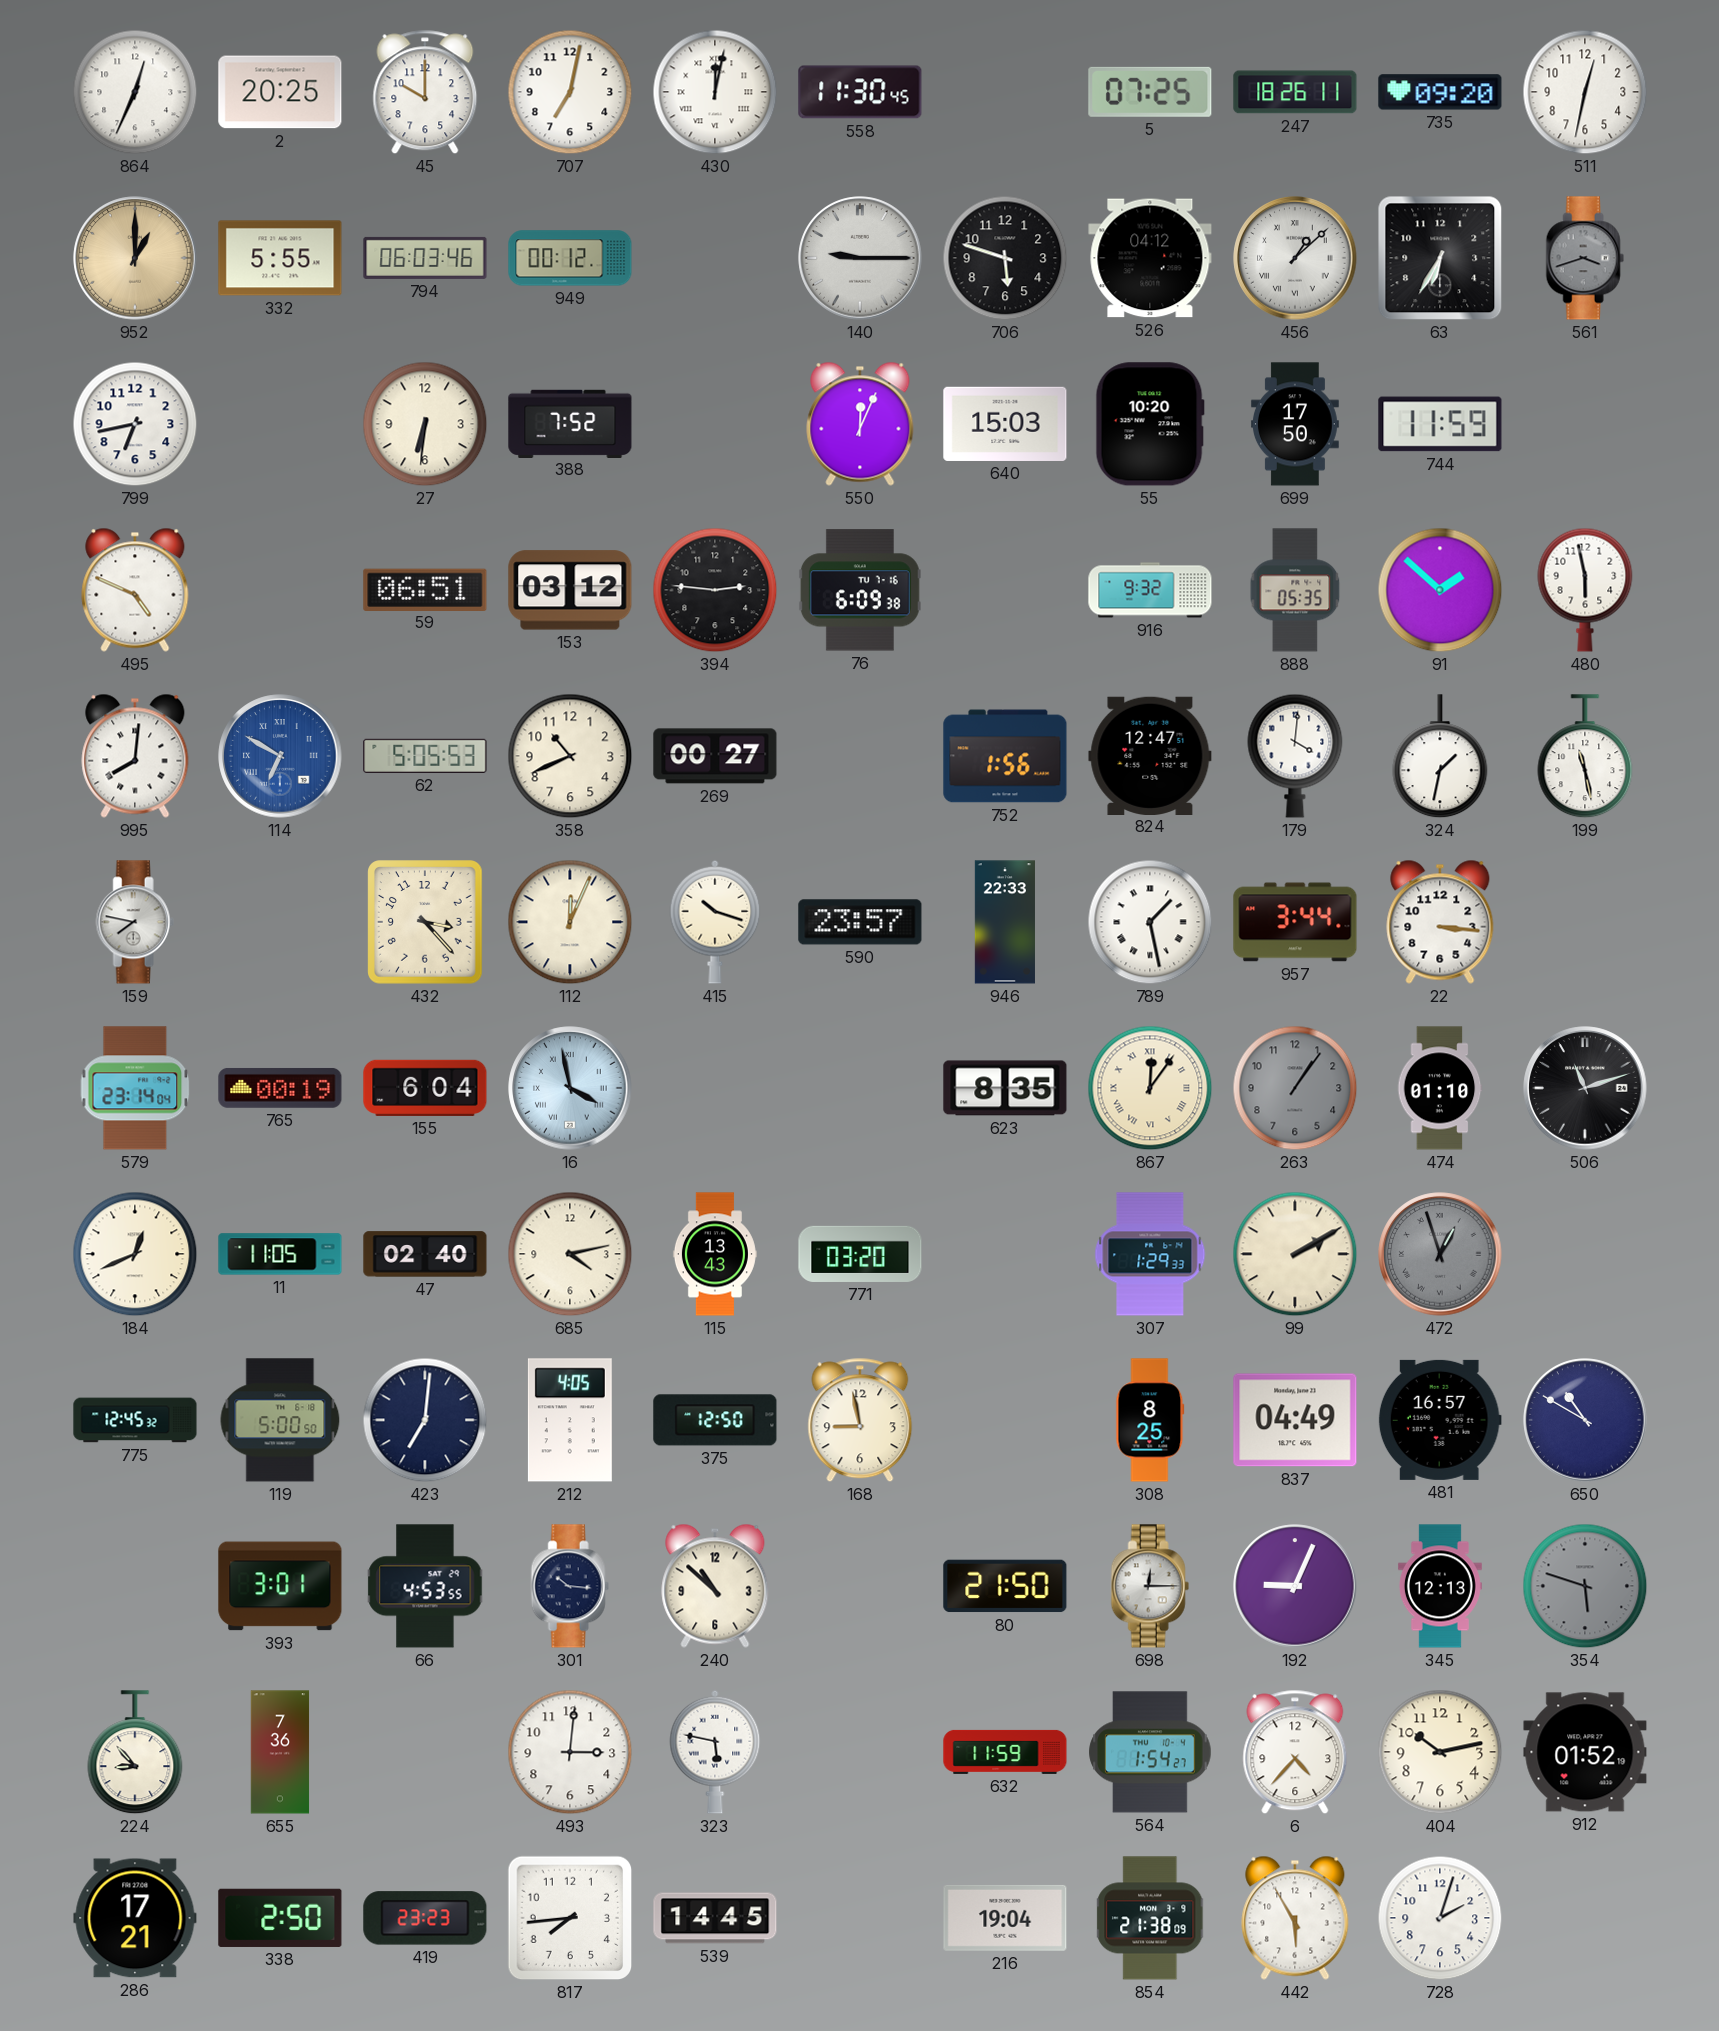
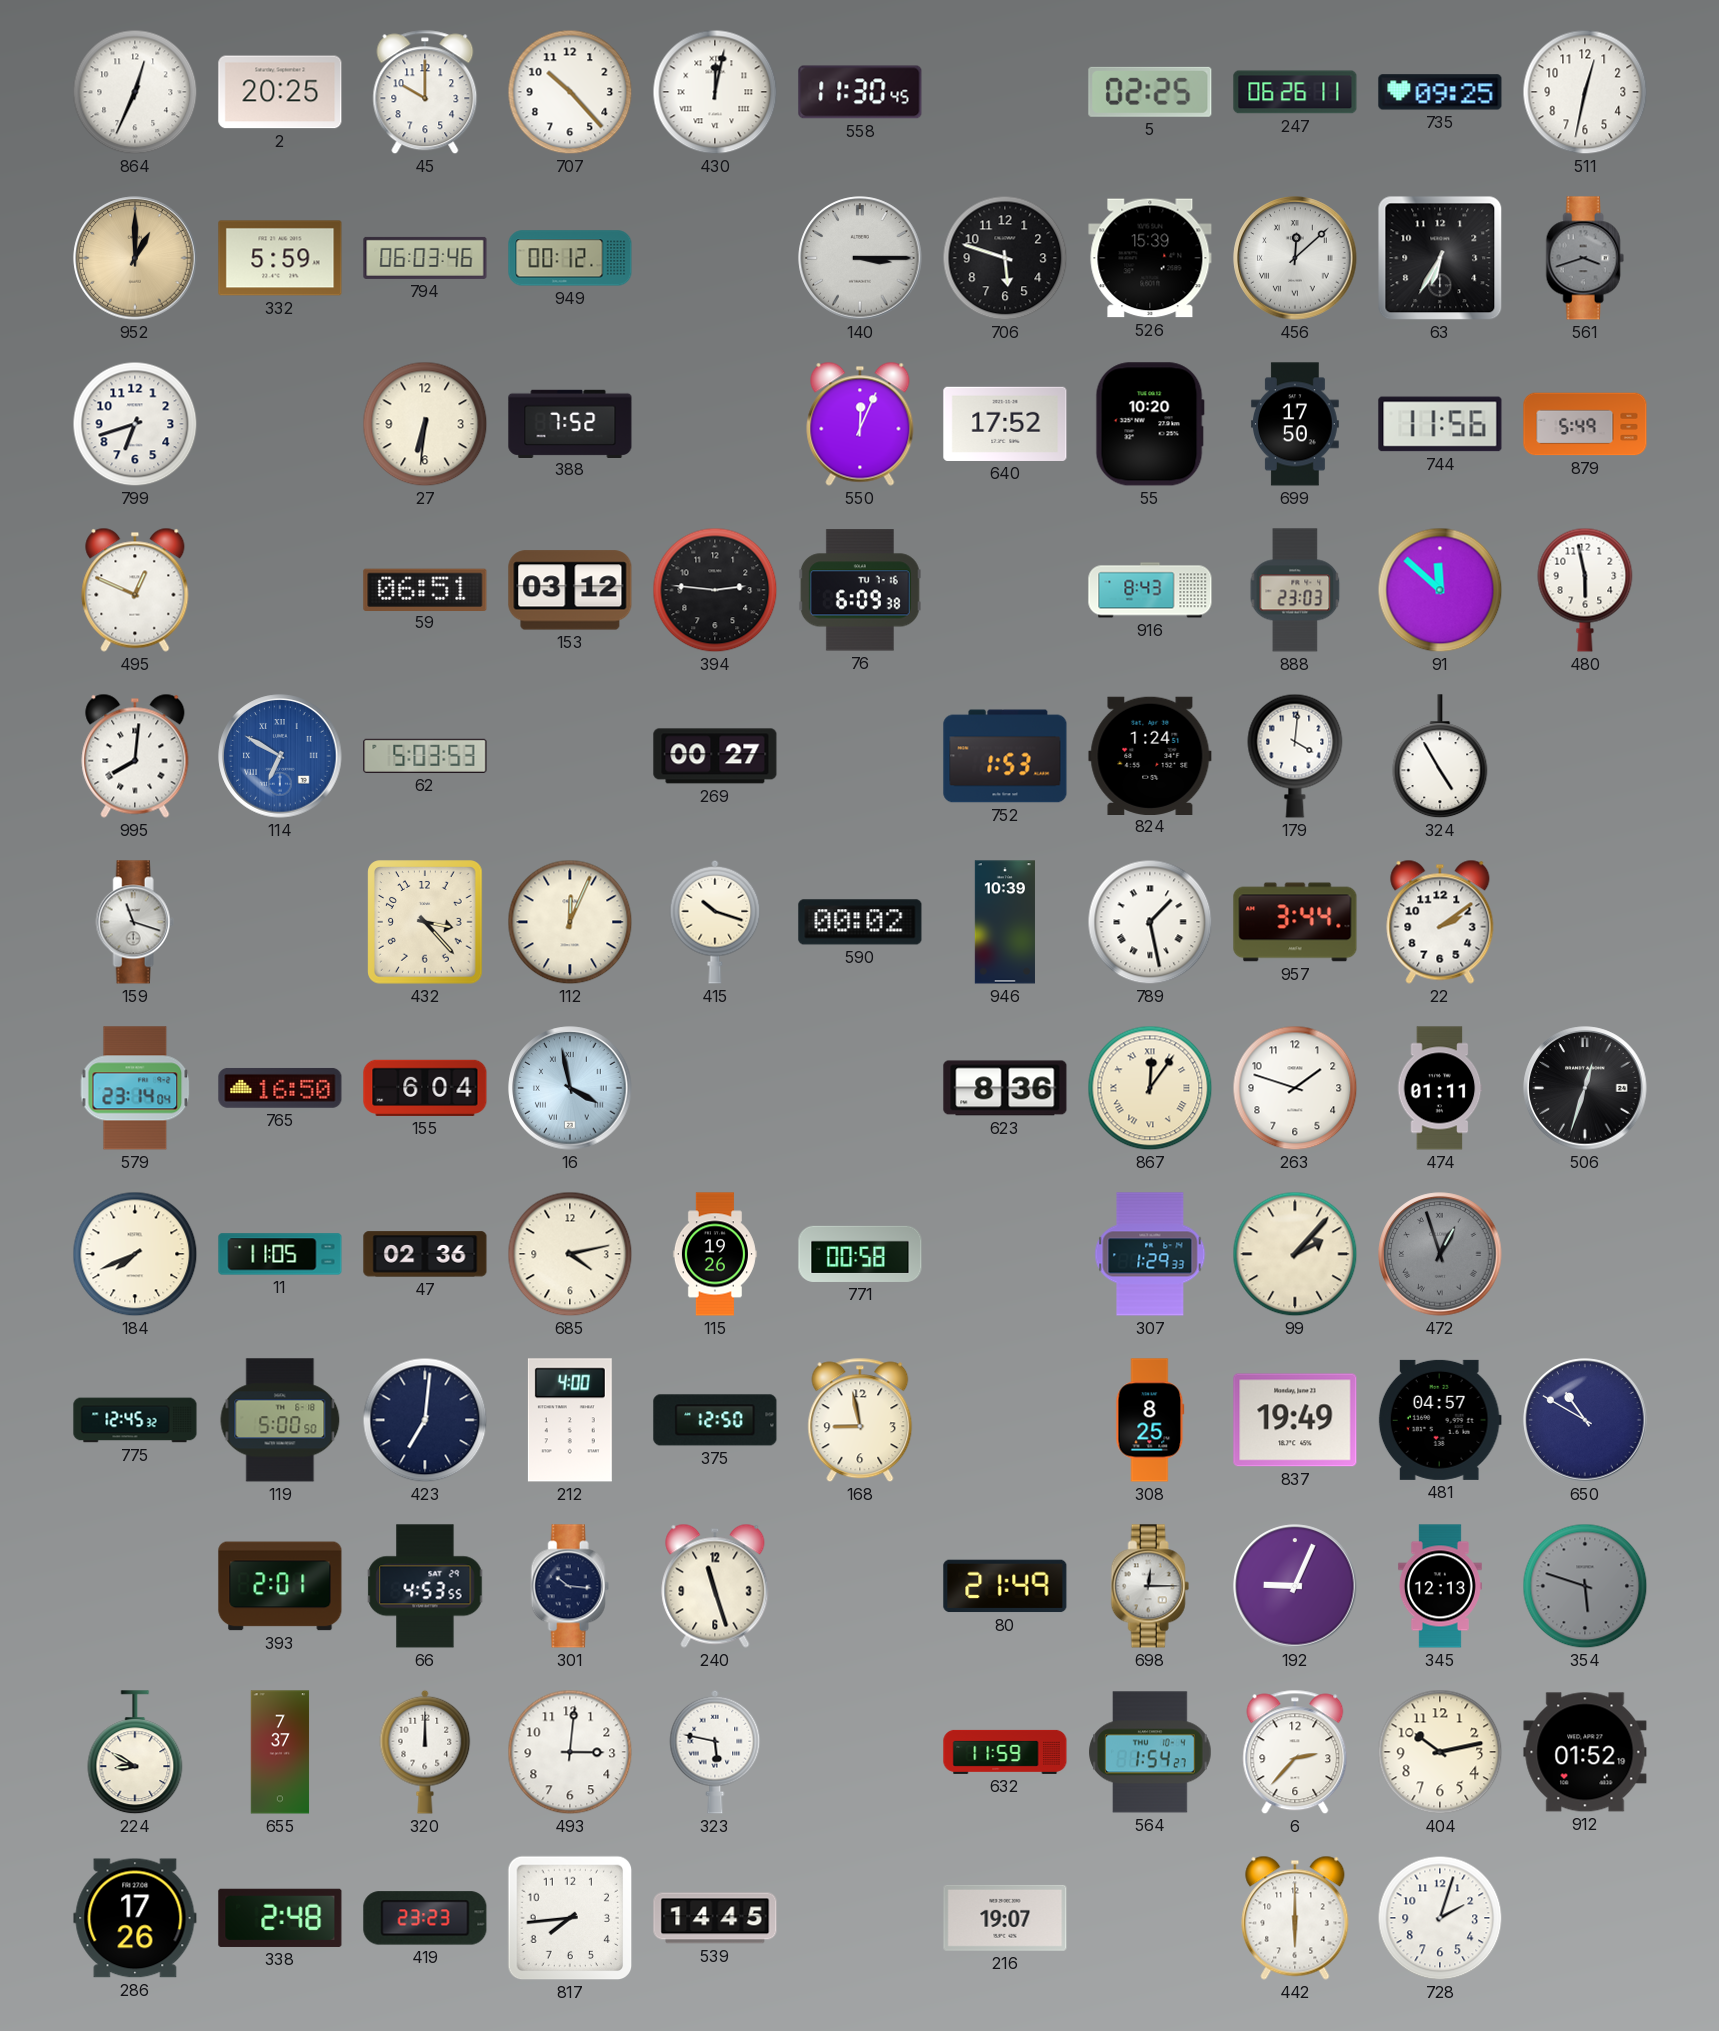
707: 7:02 -> 10:23
5: 07:25 -> 02:25
247: 18:26 -> 06:26
735: 09:20 -> 09:25
332: 5:55 -> 5:59
140: 9:15 -> 3:15
526: 04:12 -> 15:39
456: 1:08 -> 12:08
799: 6:43 -> 6:42
640: 15:03 -> 17:52
744: 11:59 -> 11:56
879: none -> 5:49
495: 4:49 -> 12:49
916: 9:32 -> 8:43
888: 05:35 -> 23:03
91: 1:52 -> 11:52
62: 5:05 -> 5:03
358: 10:41 -> none
752: 1:56 -> 1:53
824: 12:47 -> 1:24
324: 1:32 -> 4:55
199: 11:28 -> none
159: 7:47 -> 11:18
590: 23:57 -> 00:02
946: 22:33 -> 10:39
22: 3:16 -> 2:09
765: 00:19 -> 16:50
623: 8:35 -> 8:36
263: 1:06 -> 1:48
263 dial: grey -> white
474: 01:10 -> 01:11
506: 11:12 -> 12:33
184: 12:41 -> 7:41
47: 02:40 -> 02:36
115: 13:43 -> 19:26
771: 03:20 -> 00:58
99: 2:10 -> 2:07
212: 4:05 -> 4:00
837: 04:49 -> 19:49
481: 16:57 -> 04:57
393: 3:01 -> 2:01
240: 10:52 -> 11:27
80: 21:50 -> 21:49
224: 8:53 -> 8:50
655: 7:36 -> 7:37
320: none -> 12:00
6: 4:37 -> 2:37
286: 17:21 -> 17:26
338: 2:50 -> 2:48
216: 19:04 -> 19:07
854: 21:38 -> none
442: 5:55 -> 6:00
